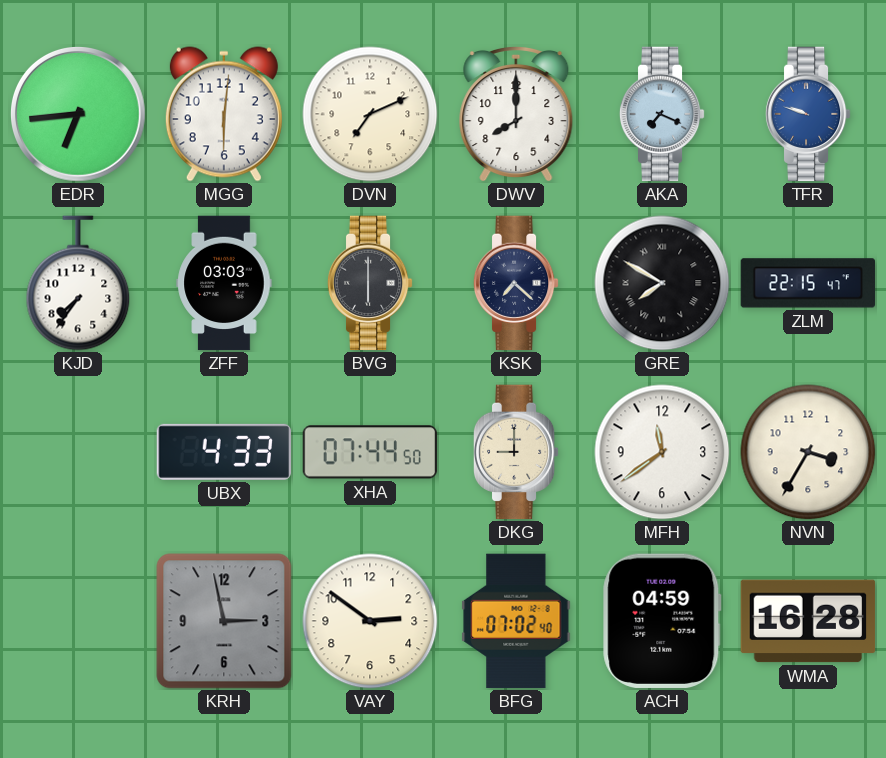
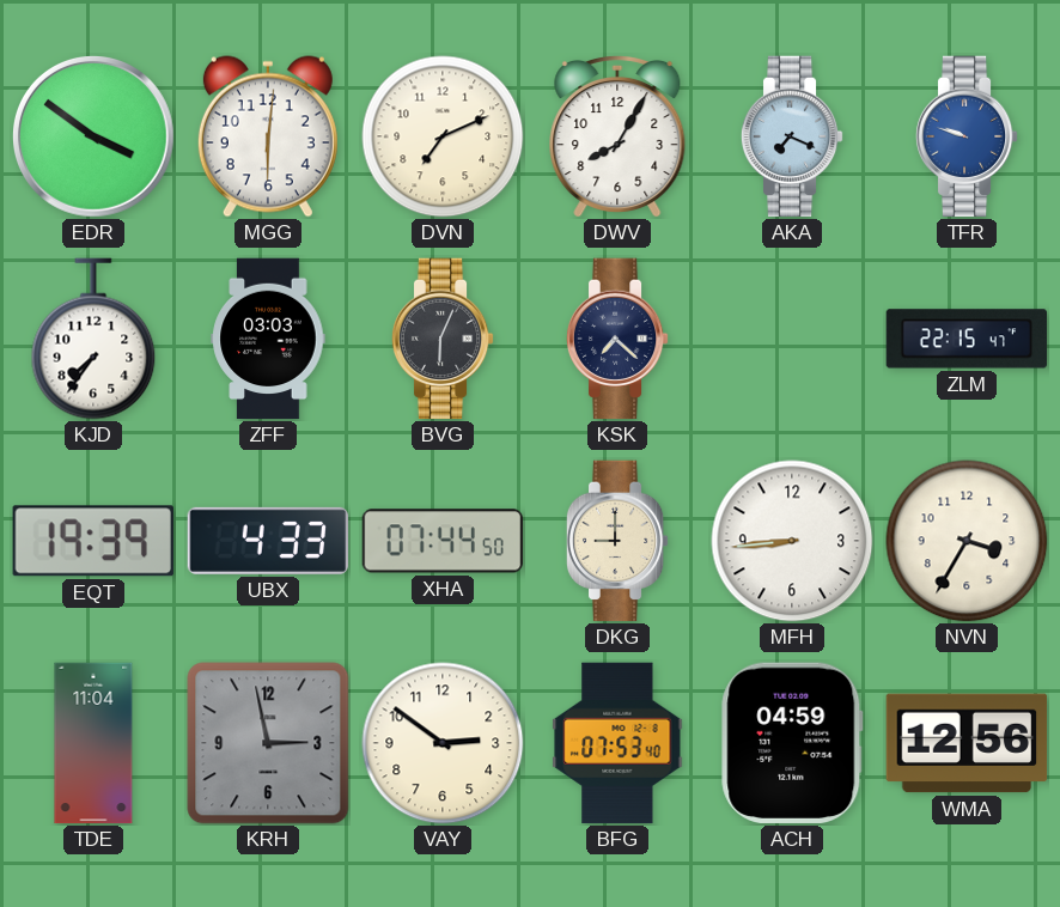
EDR: 6:44 -> 3:51
DWV: 8:00 -> 8:05
BVG: 6:00 -> 6:04
GRE: 7:50 -> none
EQT: none -> 19:39
MFH: 11:39 -> 8:44
TDE: none -> 11:04
BFG: 07:02 -> 07:53
WMA: 16:28 -> 12:56
